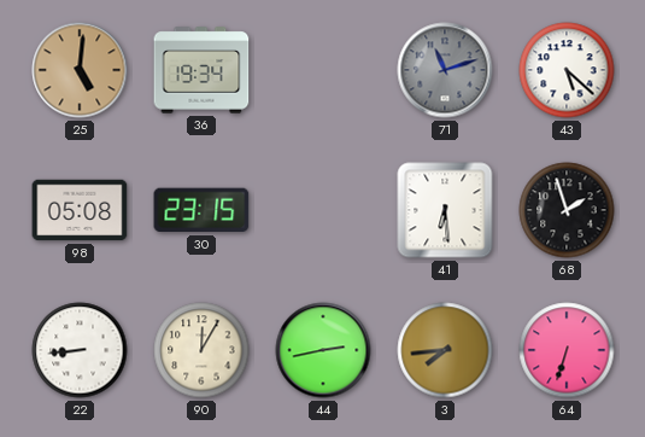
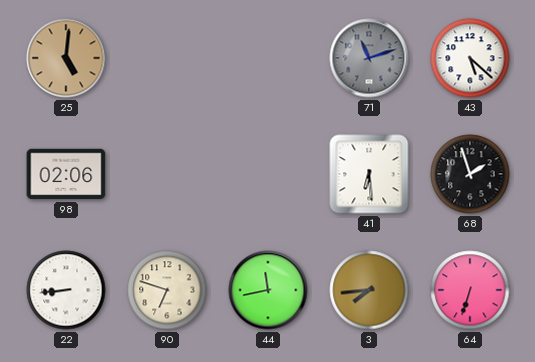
36: 19:34 -> none
98: 05:08 -> 02:06
30: 23:15 -> none
90: 12:05 -> 6:48
44: 2:43 -> 11:43
